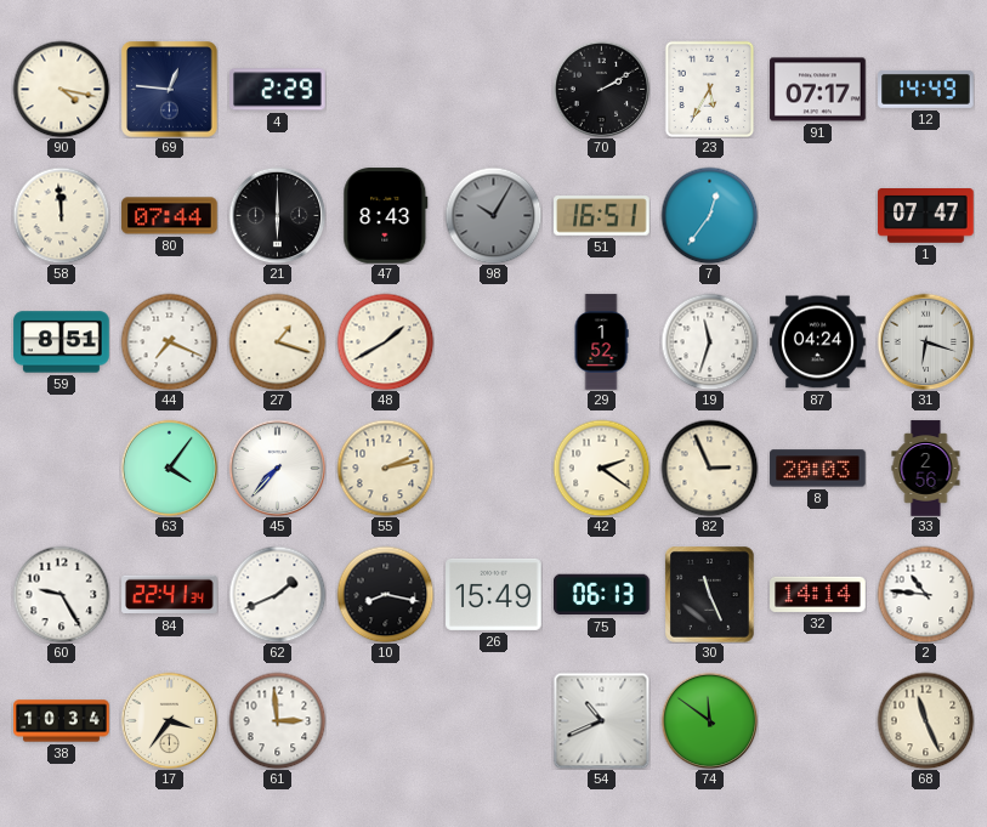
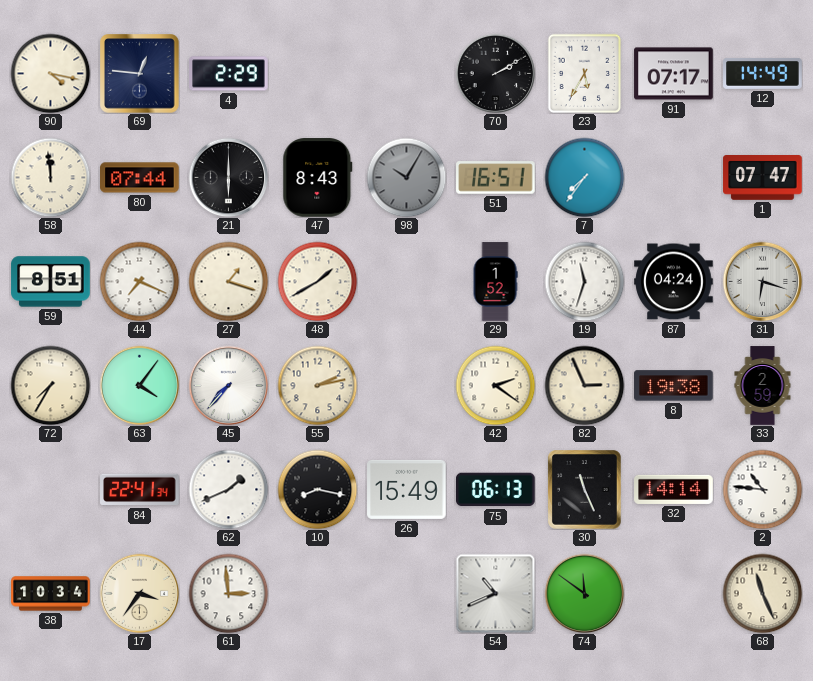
7: 12:36 -> 7:36
72: none -> 7:35
8: 20:03 -> 19:38
33: 2:56 -> 2:59
60: 9:25 -> none
